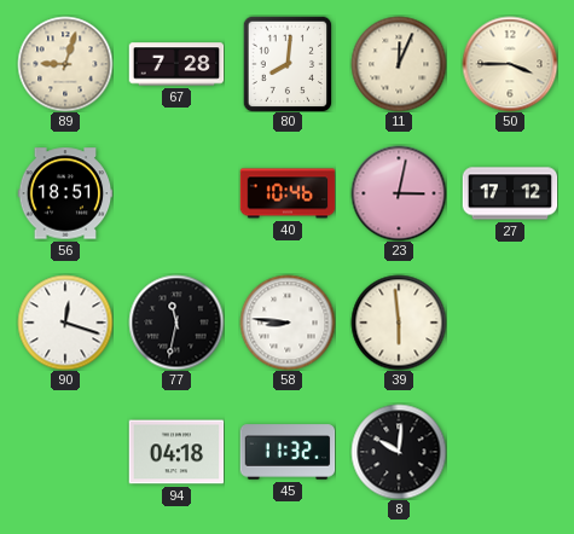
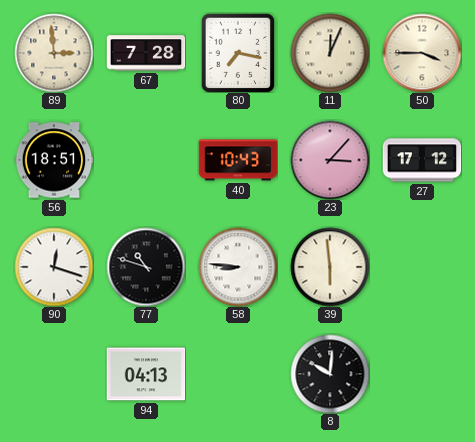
89: 9:03 -> 2:59
80: 8:01 -> 7:17
40: 10:46 -> 10:43
23: 3:02 -> 3:07
77: 11:32 -> 10:48
94: 04:18 -> 04:13
45: 11:32 -> none
